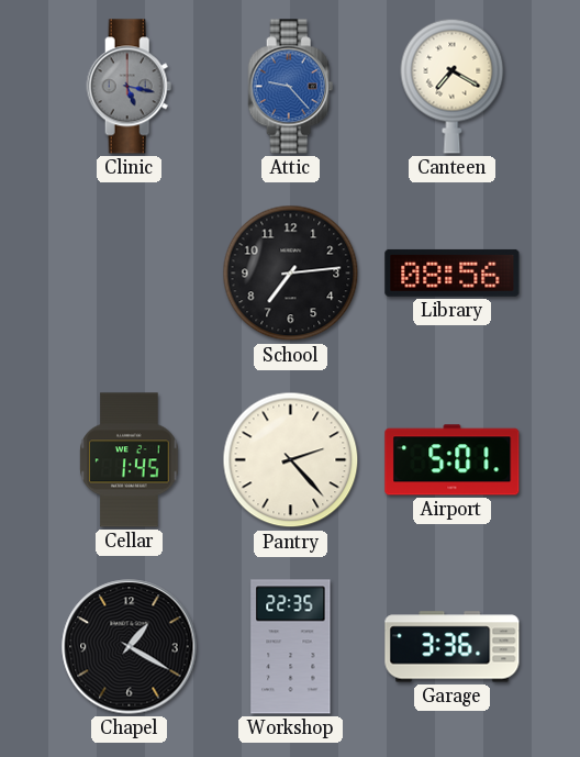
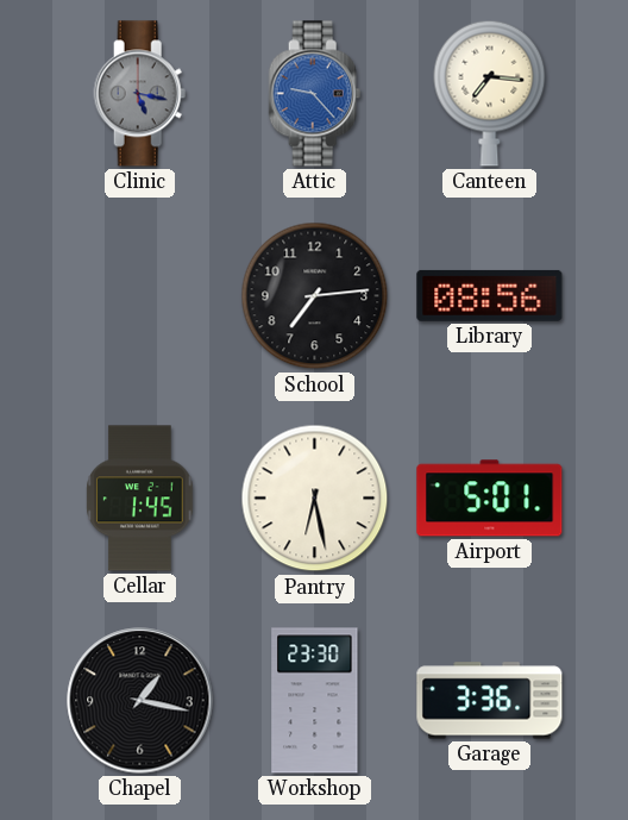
Canteen: 7:20 -> 7:16
Pantry: 2:23 -> 6:28
Chapel: 1:20 -> 1:17
Workshop: 22:35 -> 23:30
